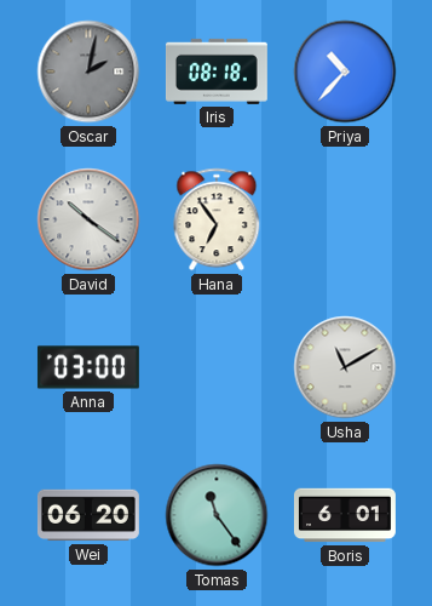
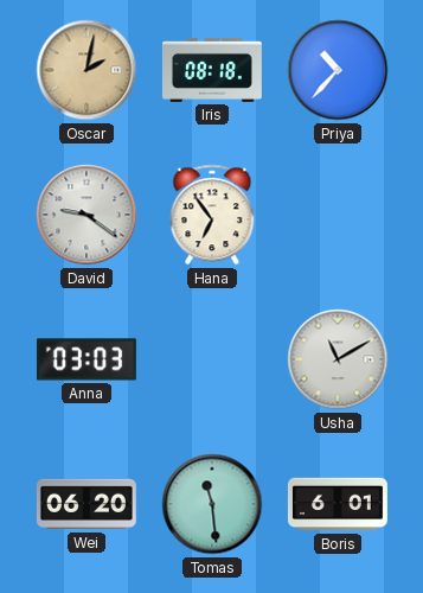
Oscar dial: grey -> champagne
David: 10:21 -> 9:21
Anna: 03:00 -> 03:03
Tomas: 11:24 -> 11:29
